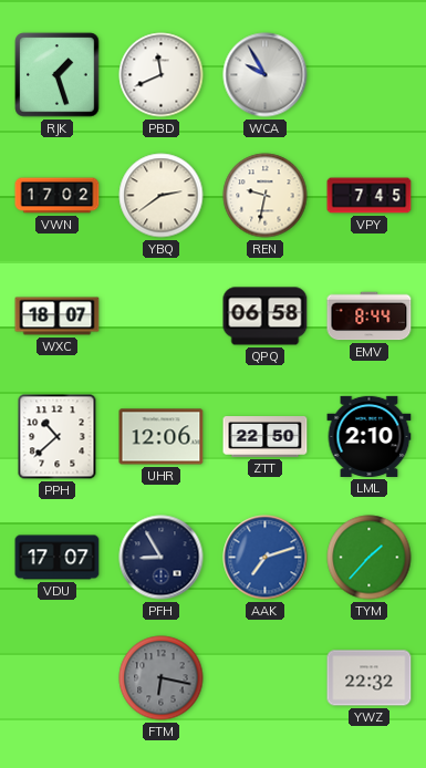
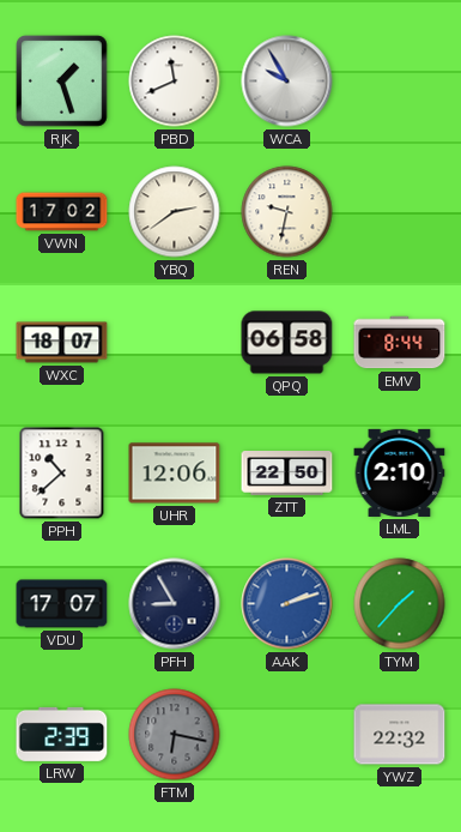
VPY: 7:45 -> none
AAK: 7:12 -> 2:12
LRW: none -> 2:39
